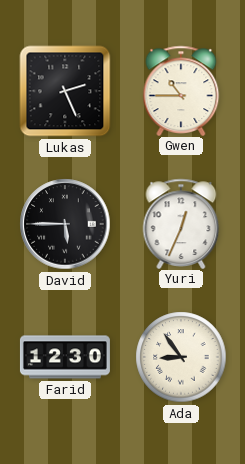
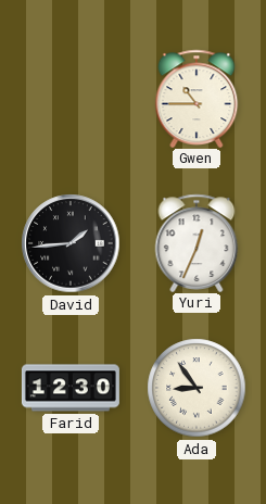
Lukas: 2:26 -> none
David: 5:45 -> 1:44
